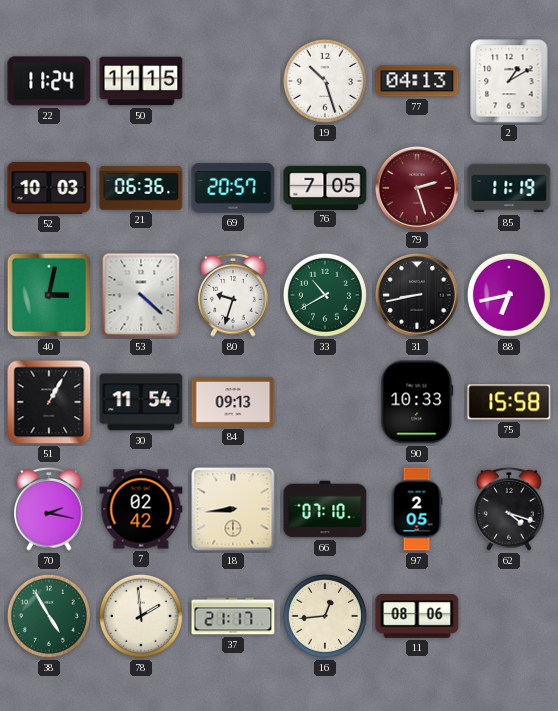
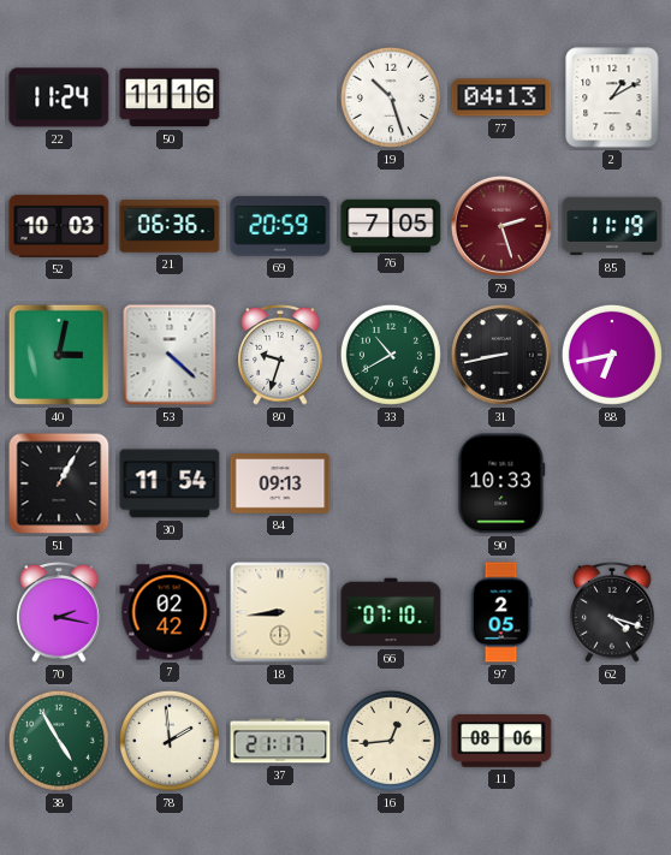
50: 11:15 -> 11:16
69: 20:57 -> 20:59
75: 15:58 -> none
